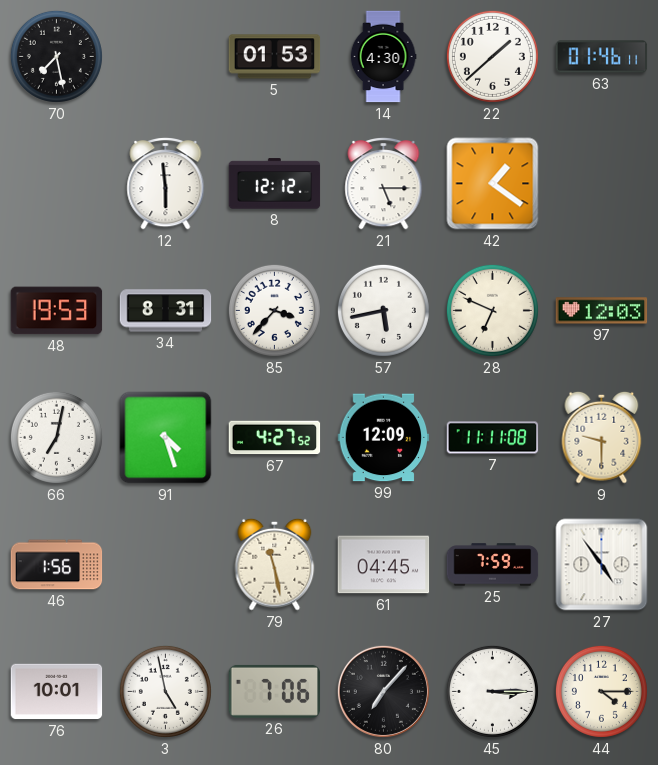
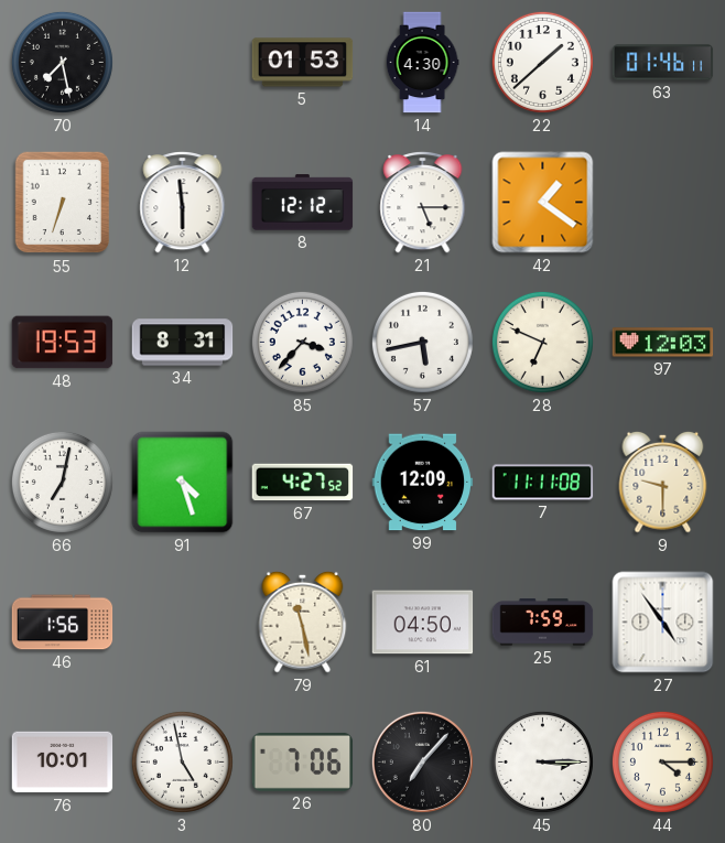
55: none -> 6:33
61: 04:45 -> 04:50
